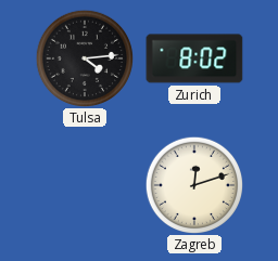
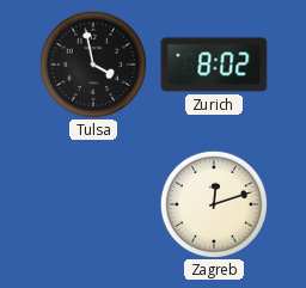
Tulsa: 4:14 -> 3:58
